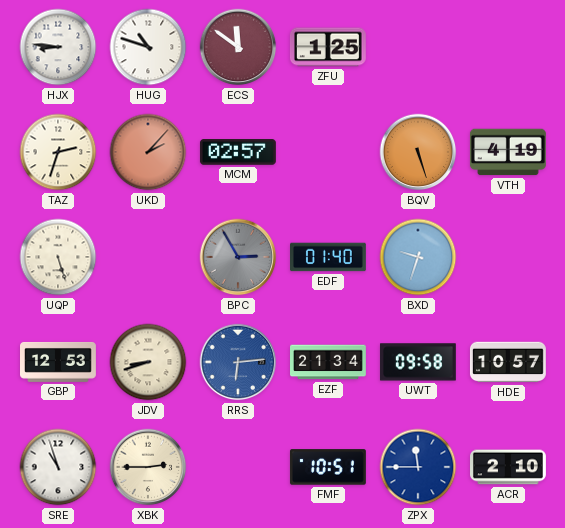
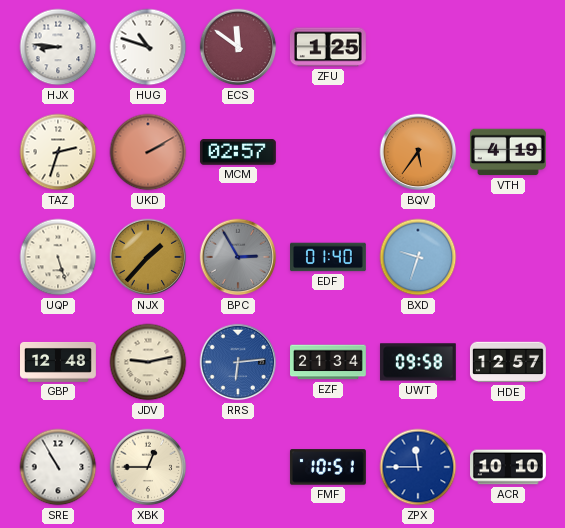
UKD: 2:07 -> 2:10
BQV: 5:27 -> 5:36
NJX: none -> 1:37
GBP: 12:53 -> 12:48
JDV: 8:42 -> 9:13
HDE: 10:57 -> 12:57
SRE: 10:57 -> 10:55
XBK: 2:45 -> 12:45
ACR: 2:10 -> 10:10
